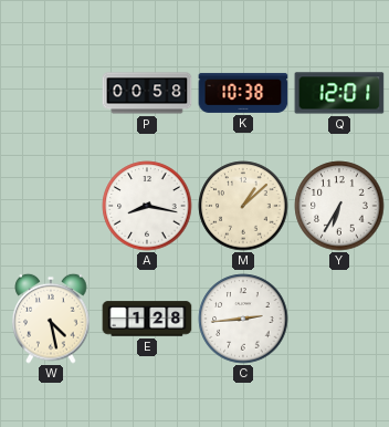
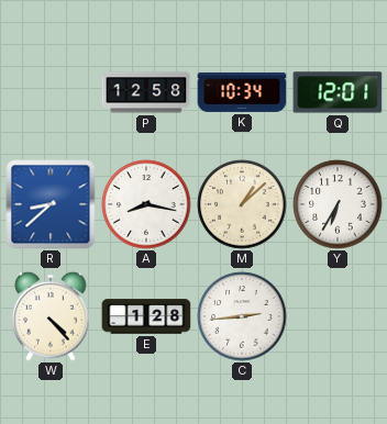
P: 00:58 -> 12:58
K: 10:38 -> 10:34
R: none -> 8:38
W: 4:28 -> 4:23
